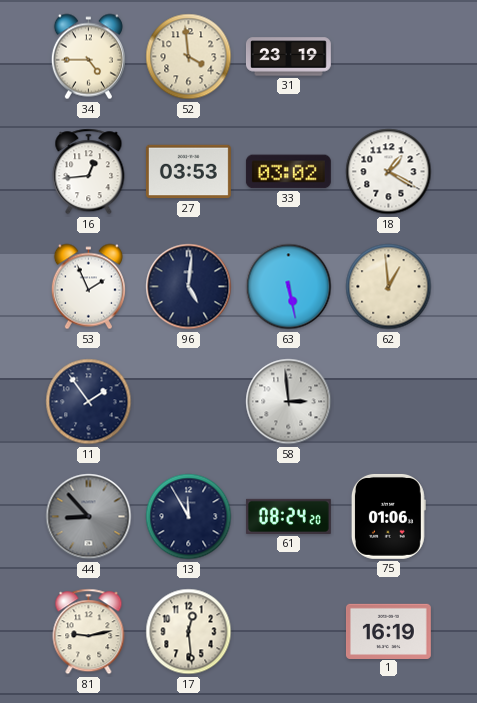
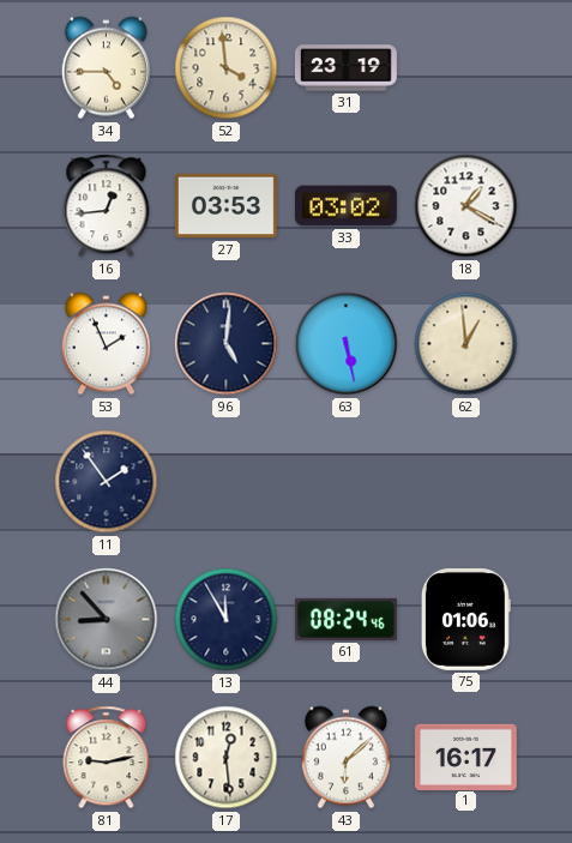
58: 2:59 -> none
61: 08:24:20 -> 08:24:46
43: none -> 6:08
1: 16:19 -> 16:17
